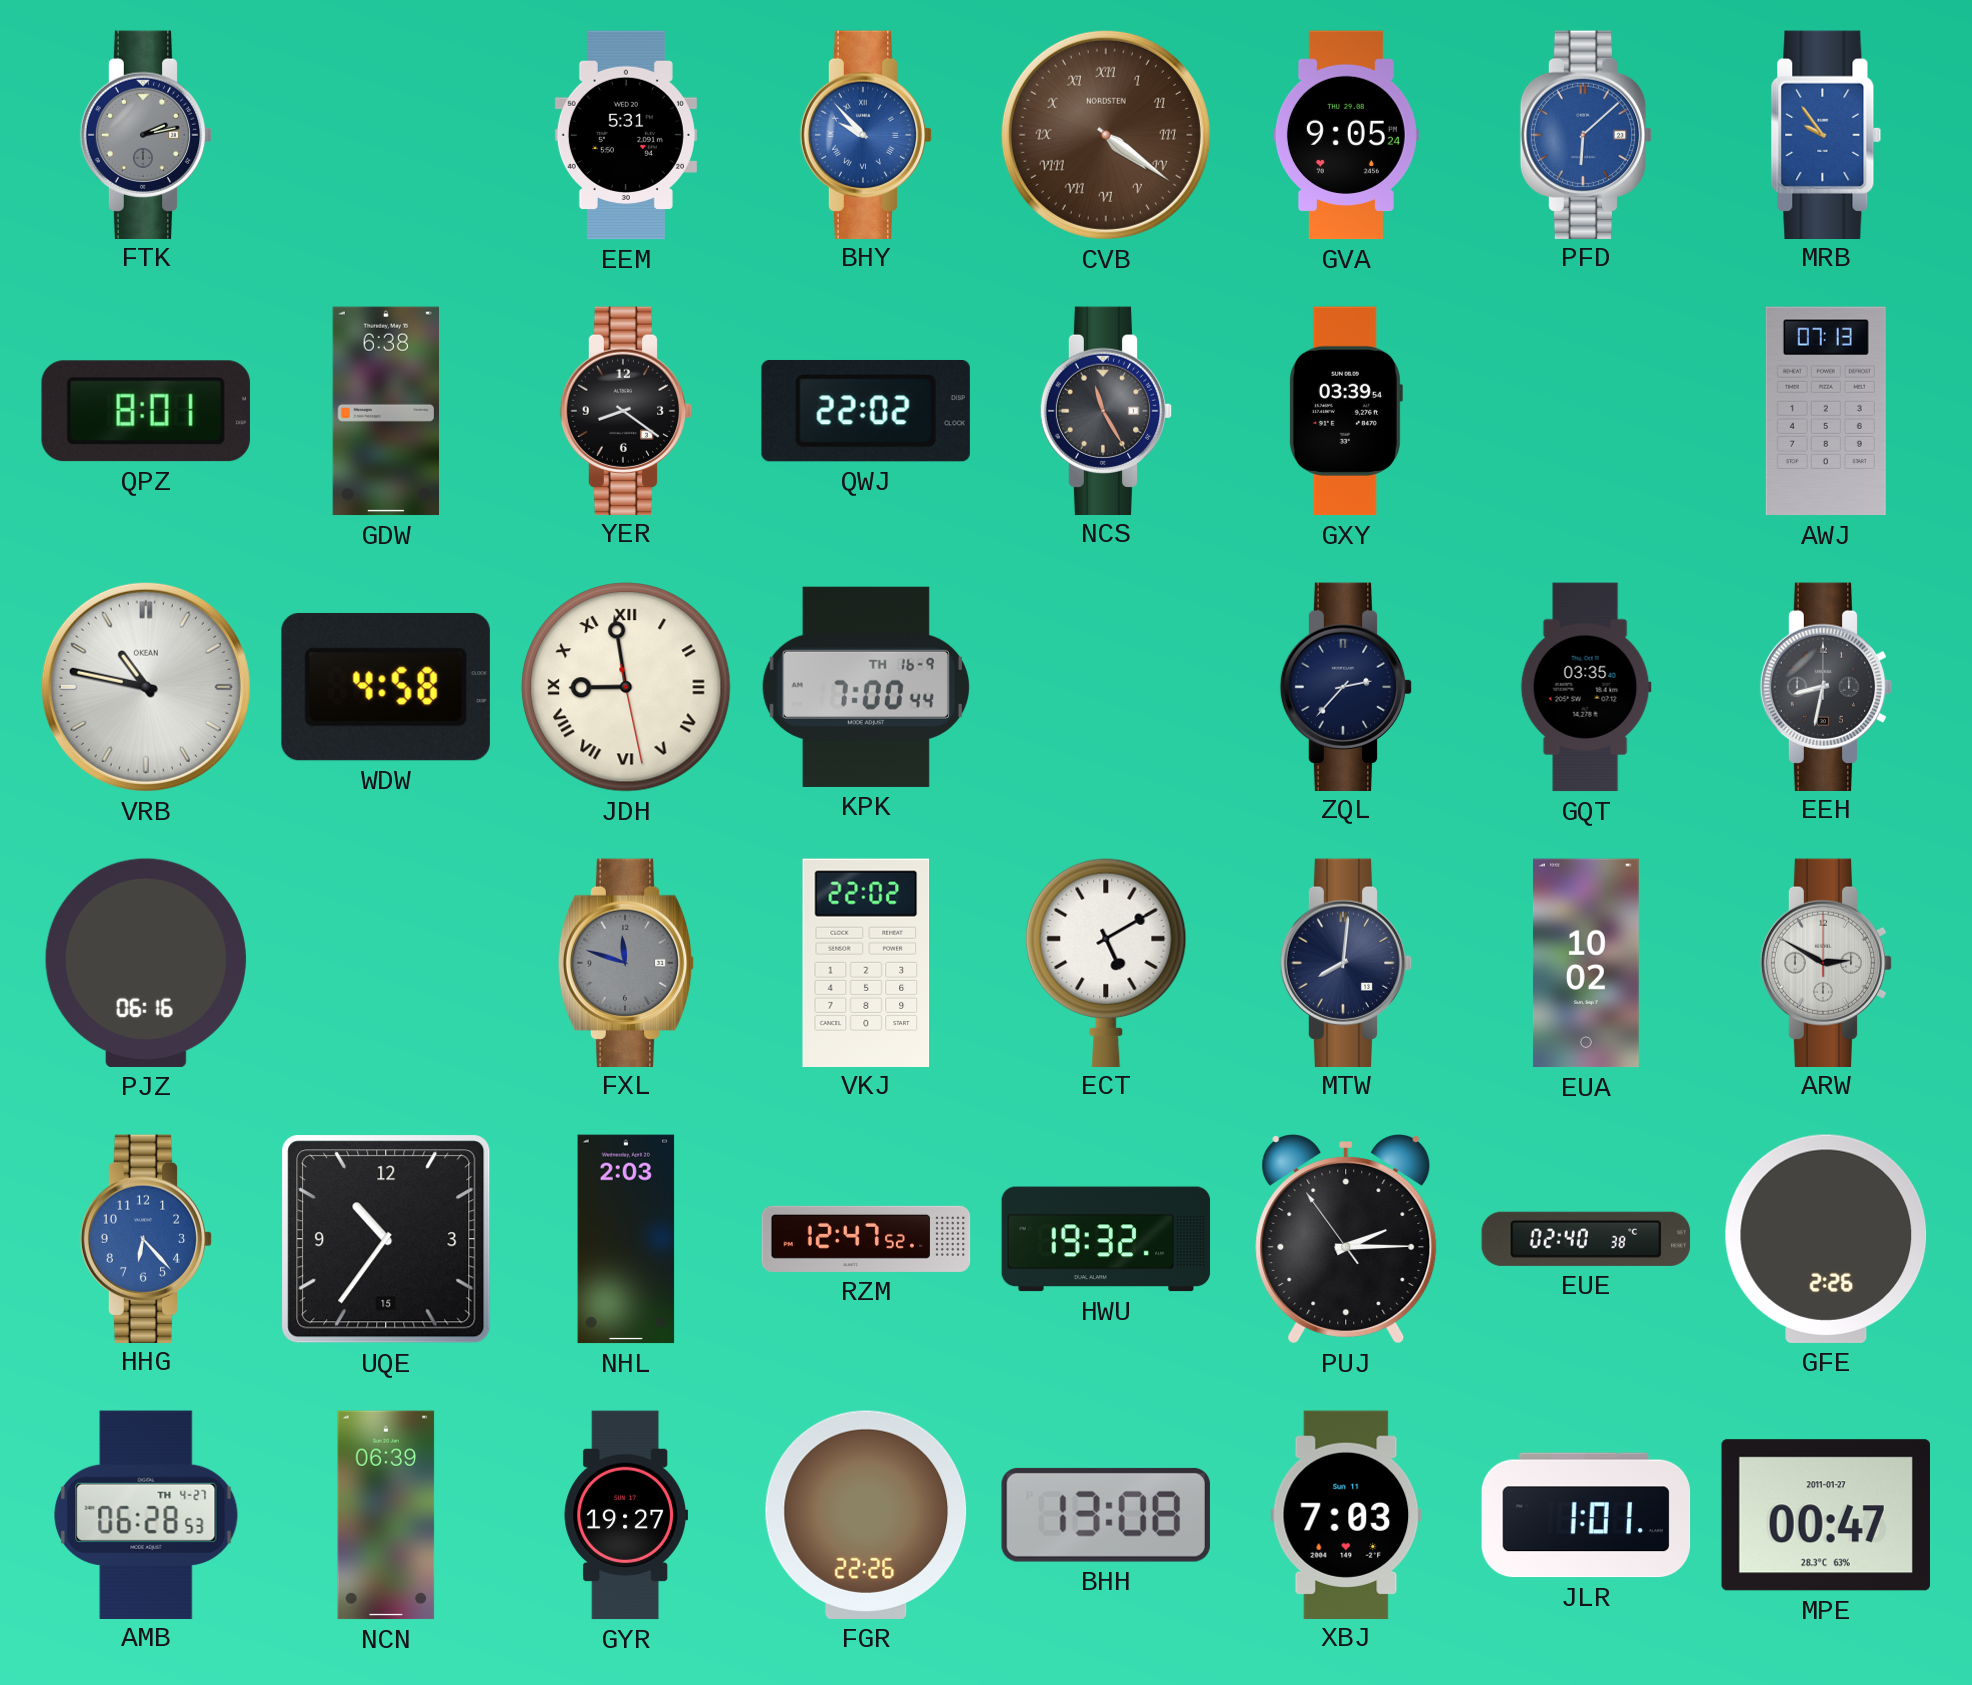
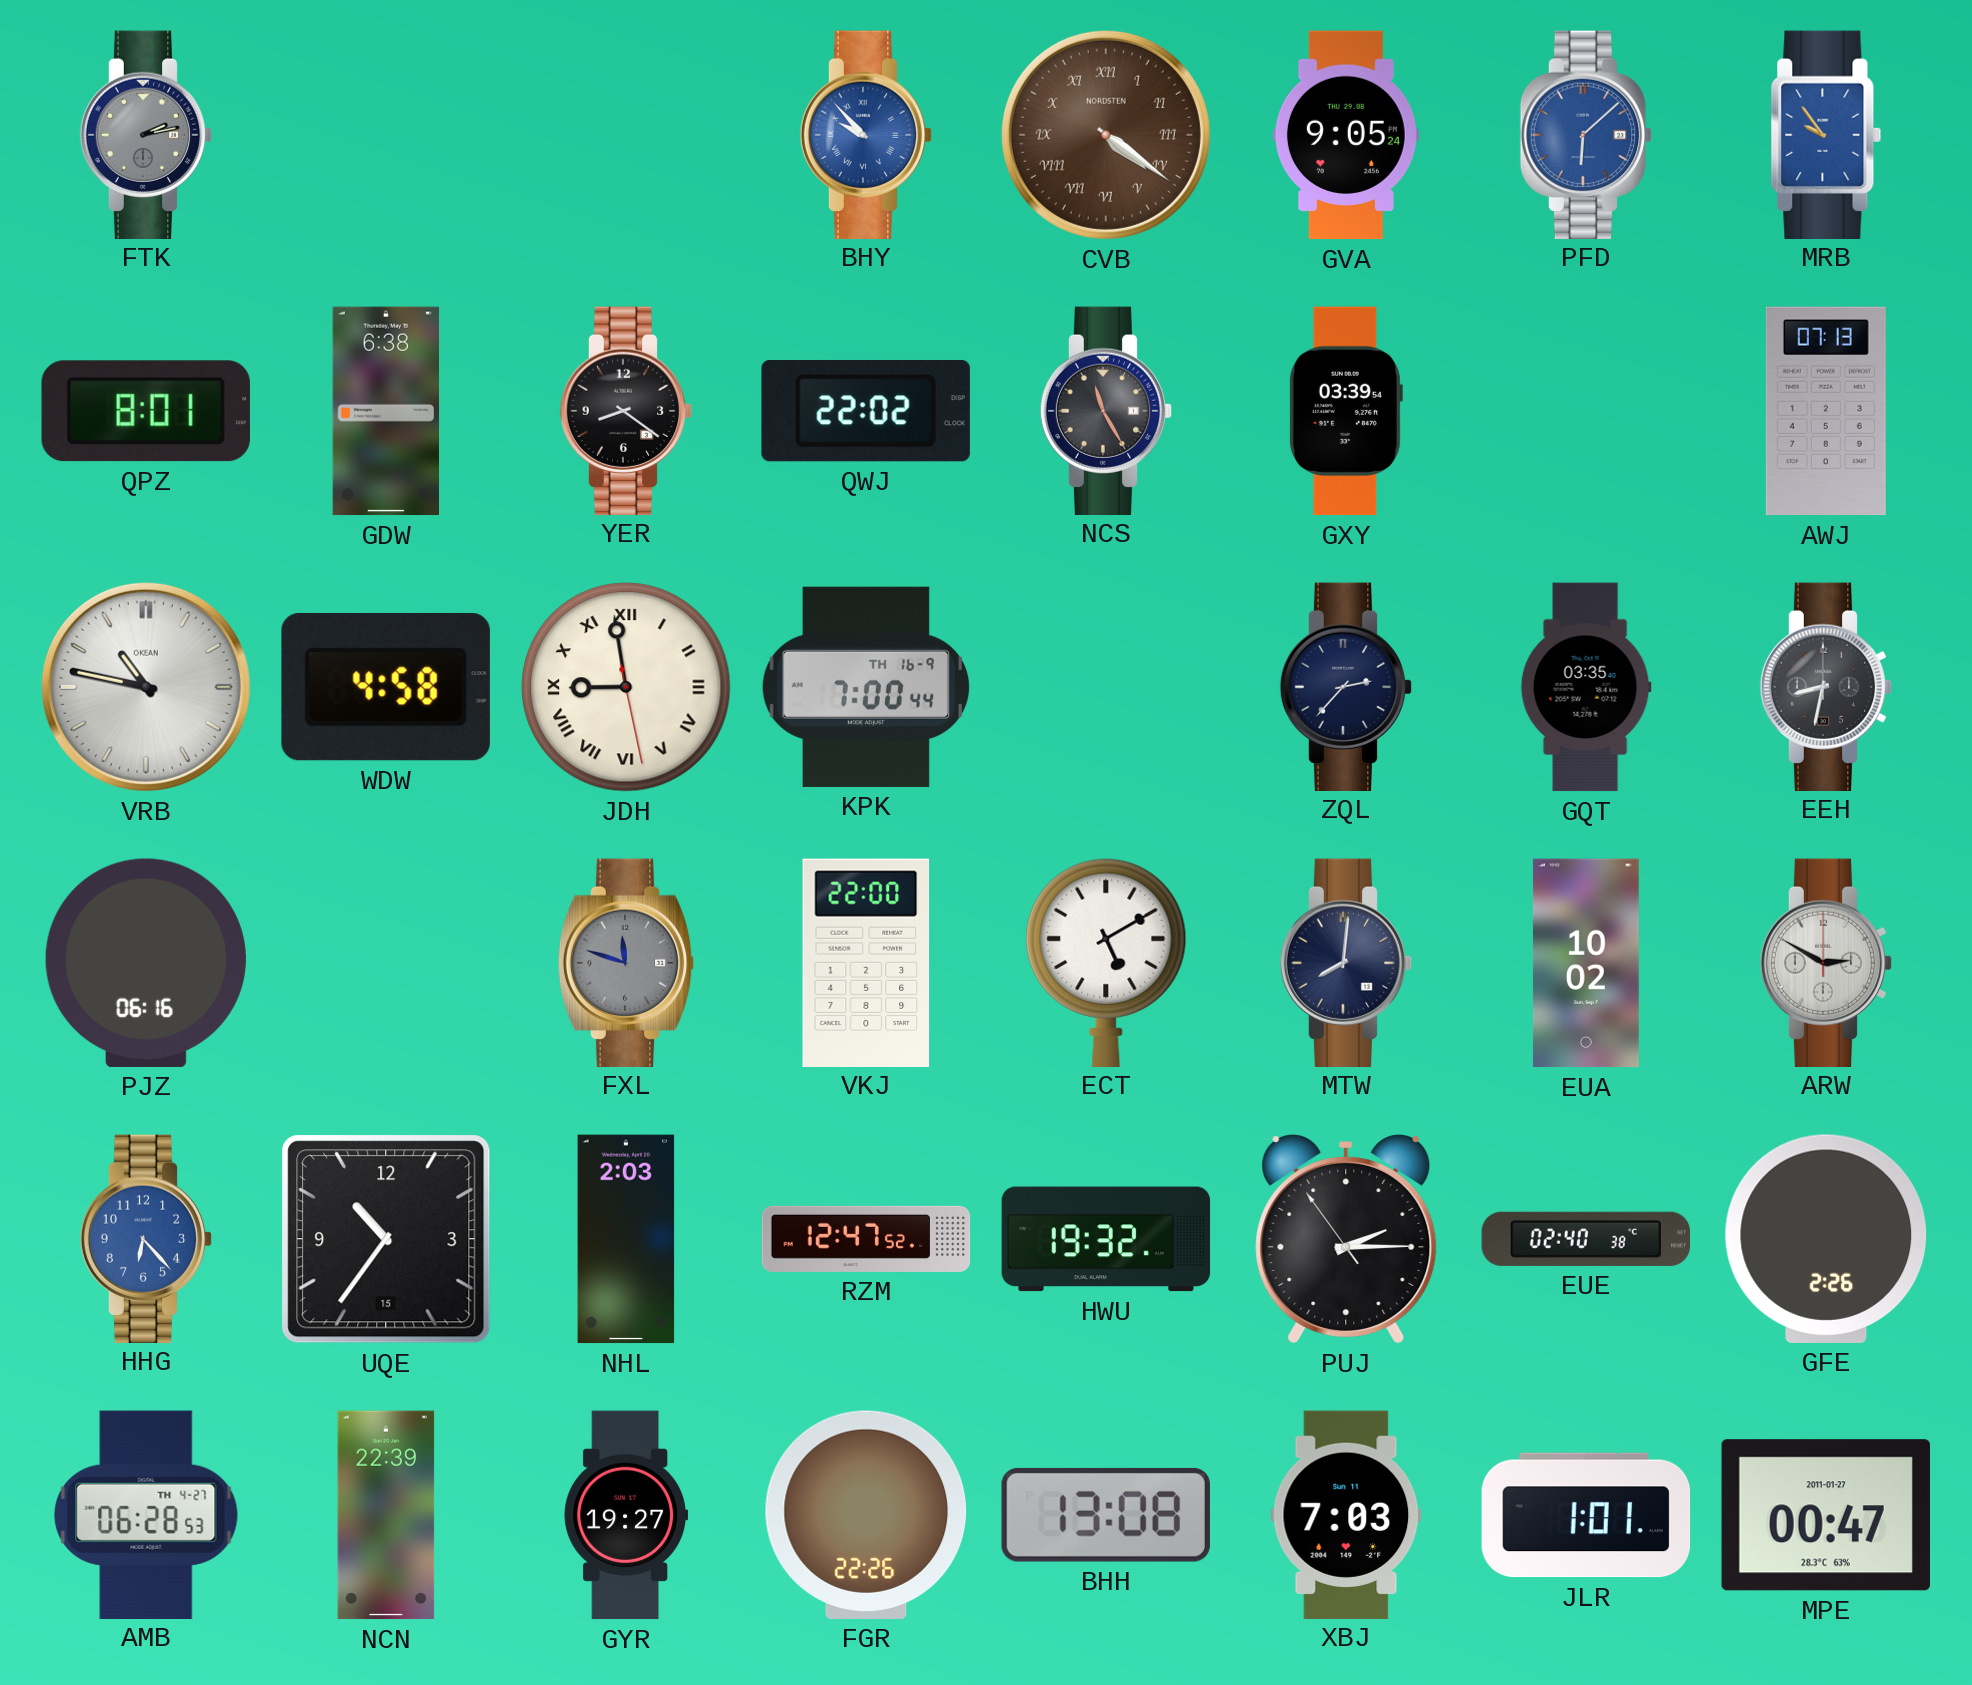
EEM: 5:31 -> none
VKJ: 22:02 -> 22:00
NCN: 06:39 -> 22:39
